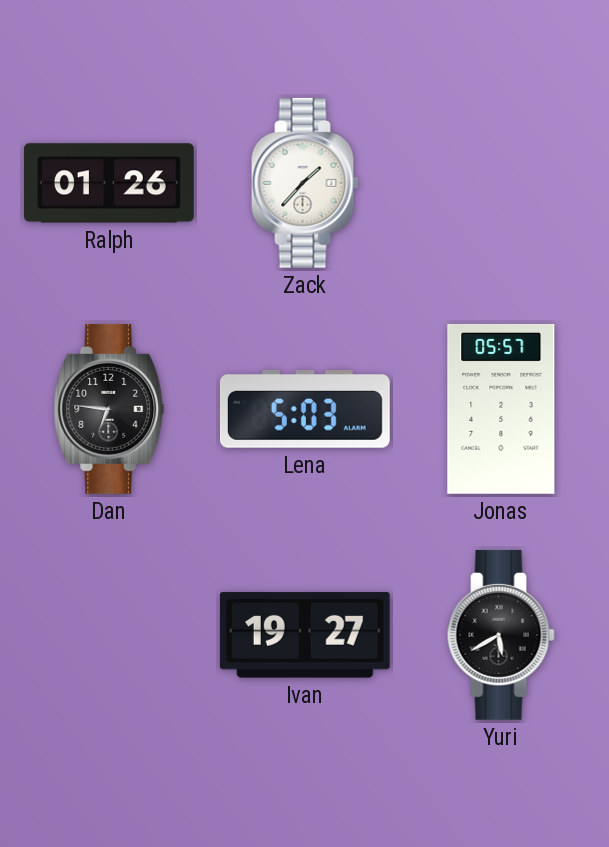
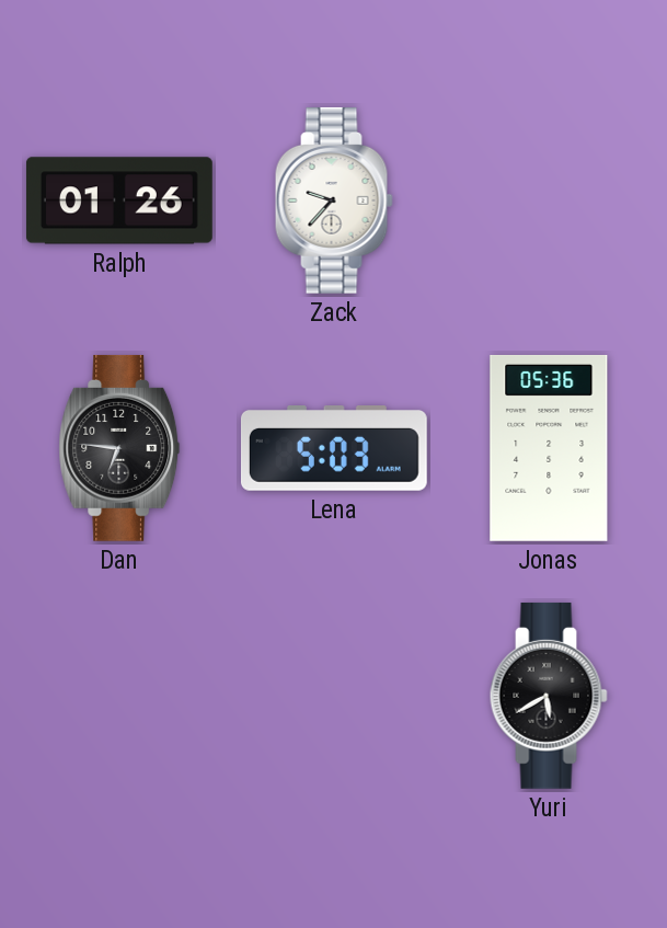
Zack: 1:37 -> 9:37
Jonas: 05:57 -> 05:36
Ivan: 19:27 -> none
